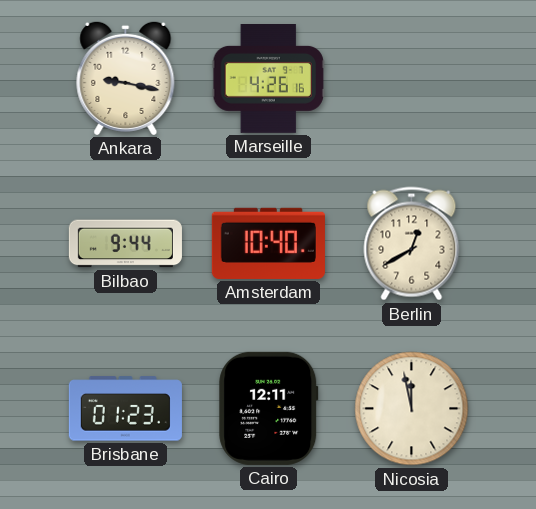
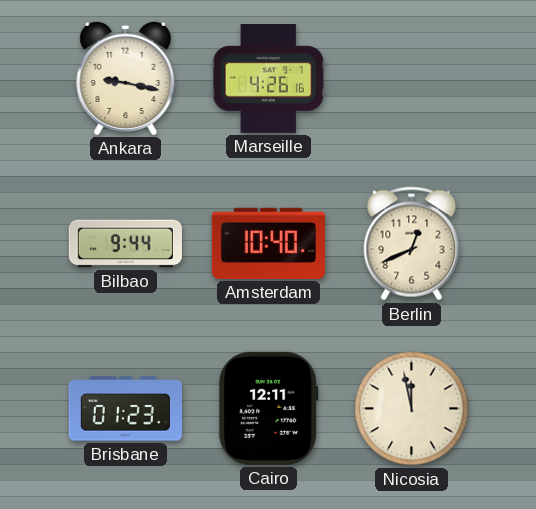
Berlin: 12:40 -> 12:41
